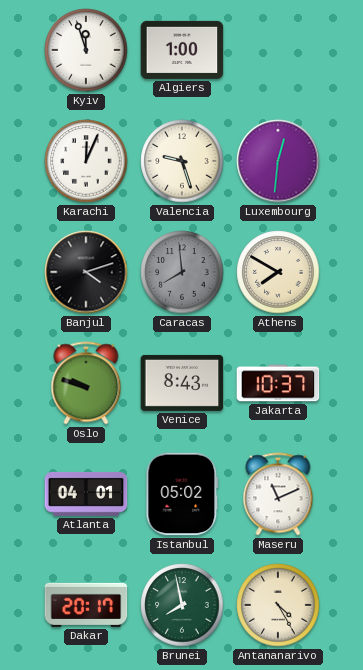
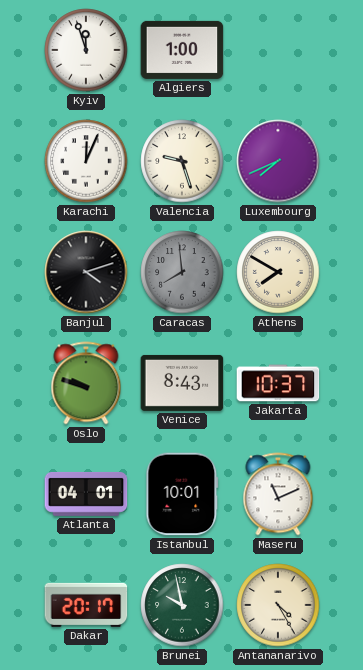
Luxembourg: 12:31 -> 7:41
Istanbul: 05:02 -> 10:01
Brunei: 7:58 -> 9:58
